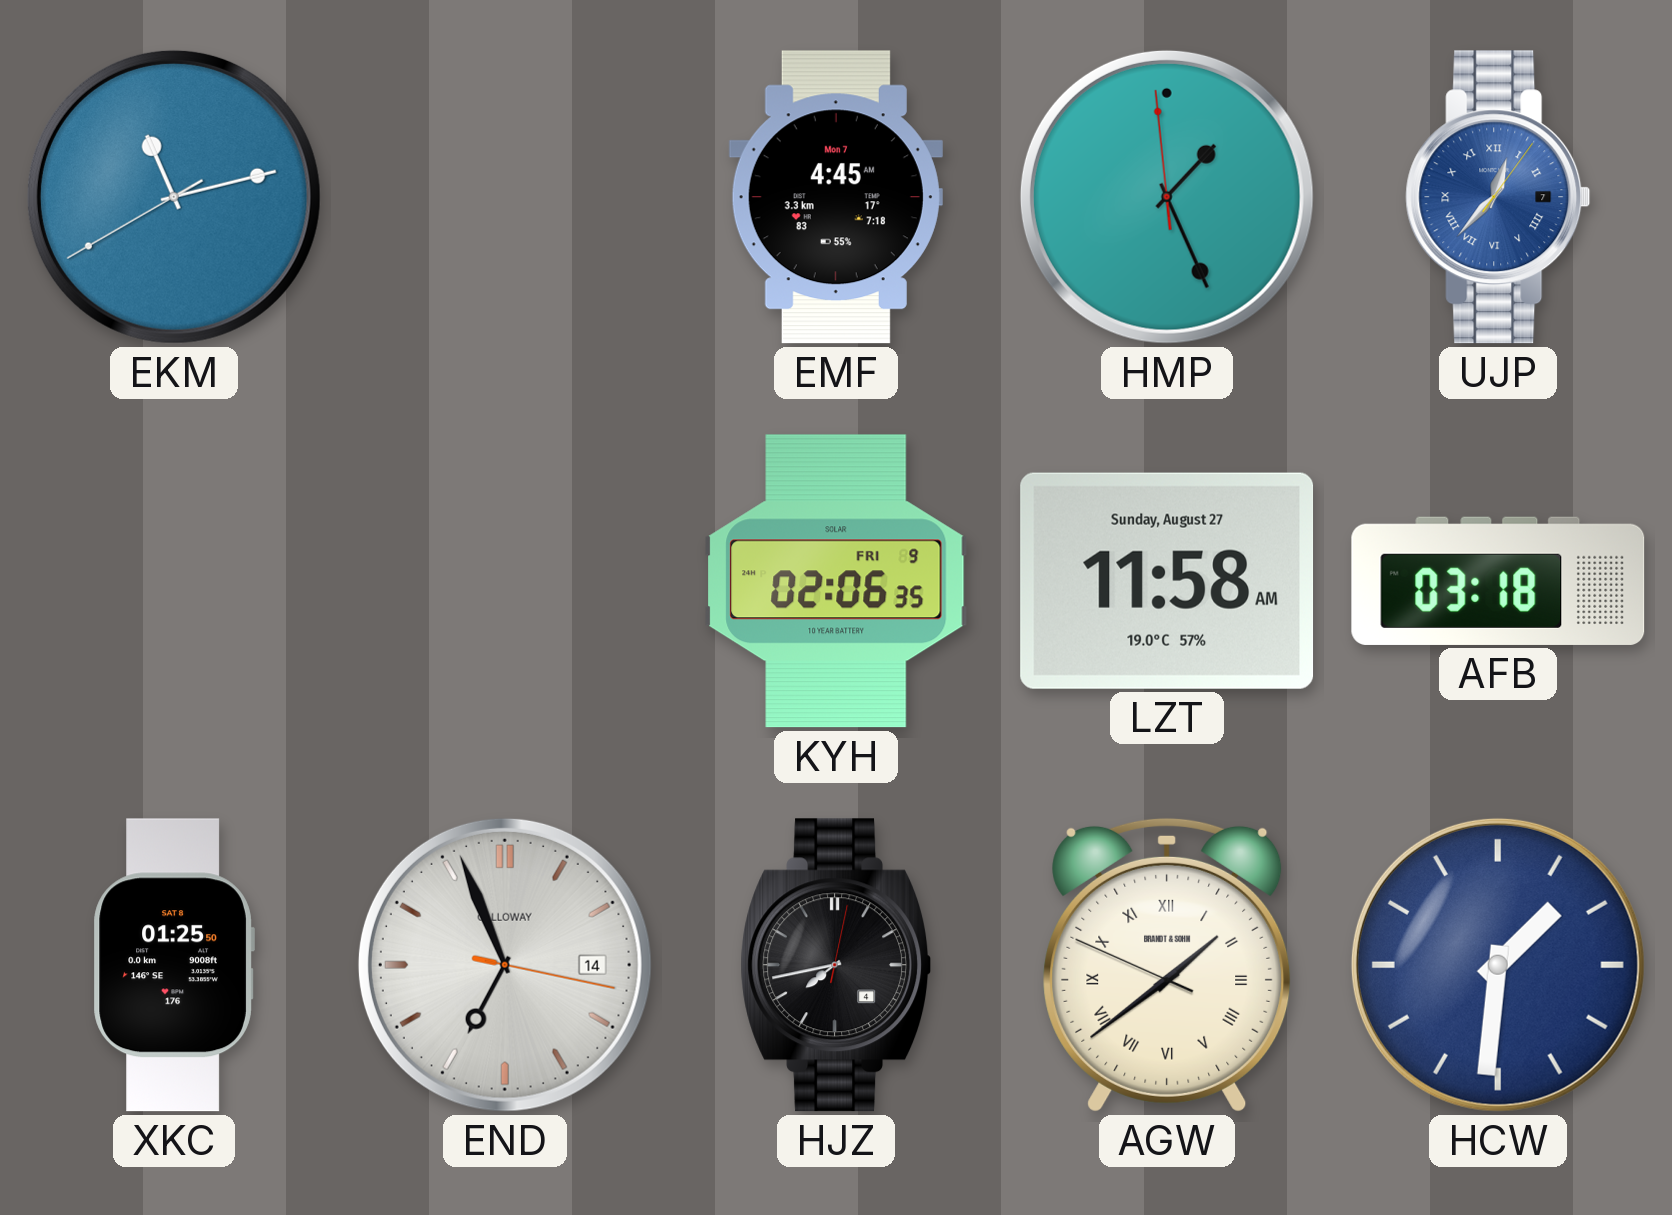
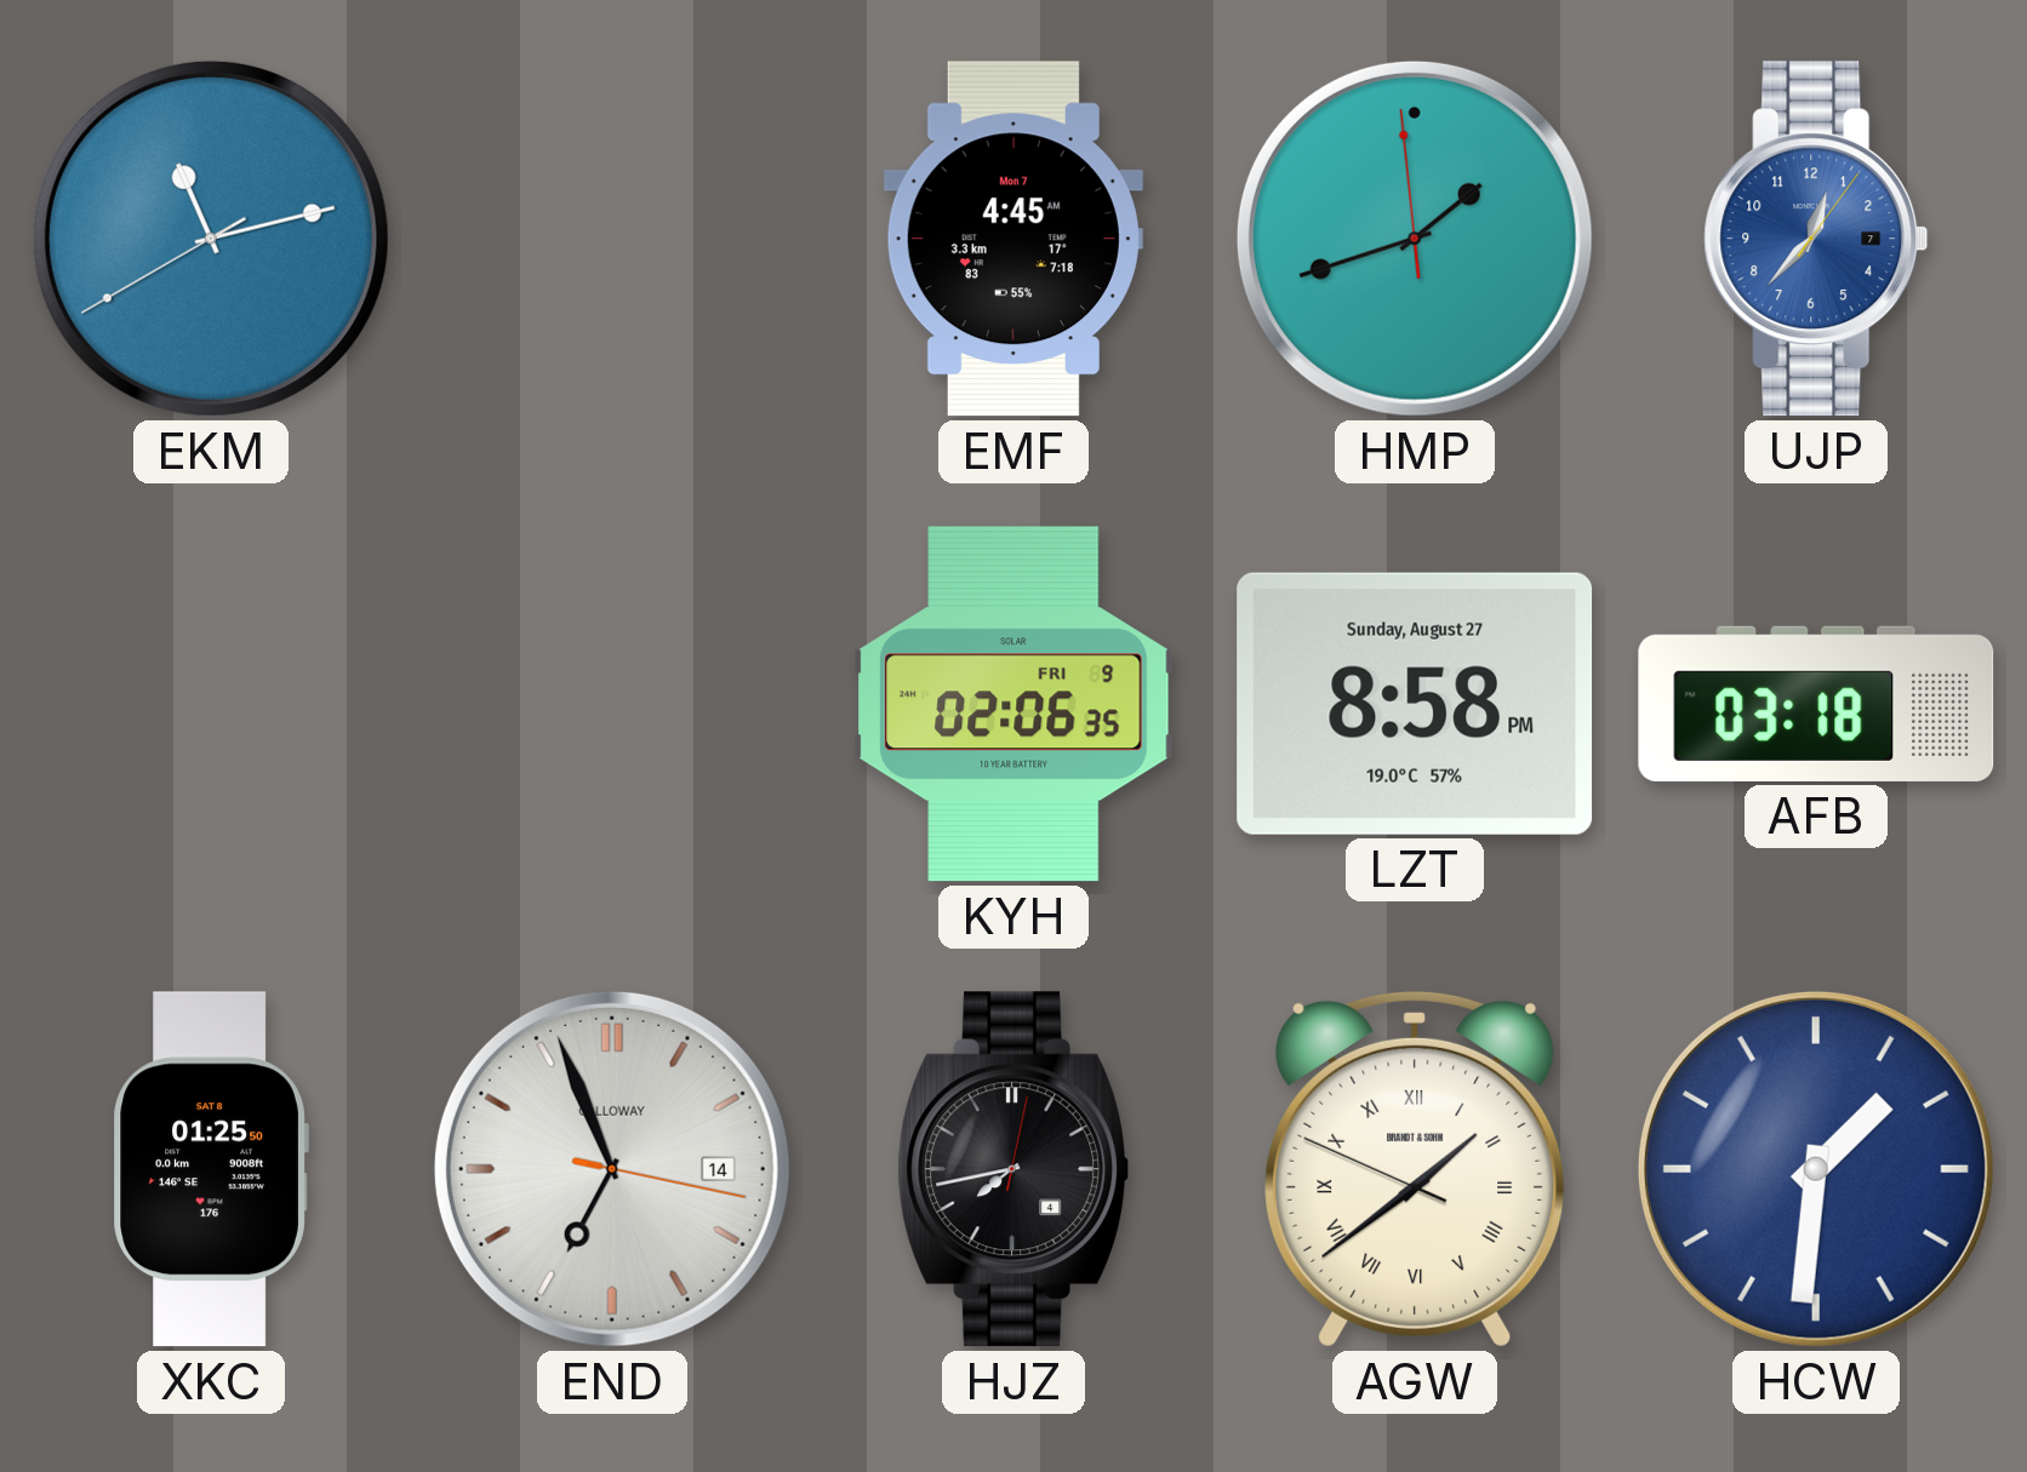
HMP: 1:25 -> 1:41
UJP numerals: Roman -> Arabic
LZT: 11:58 -> 8:58
